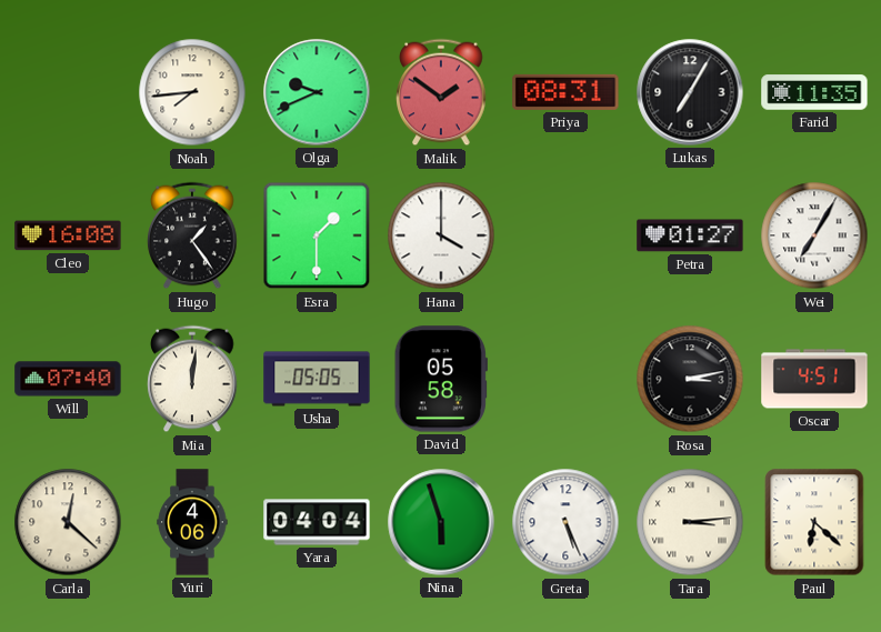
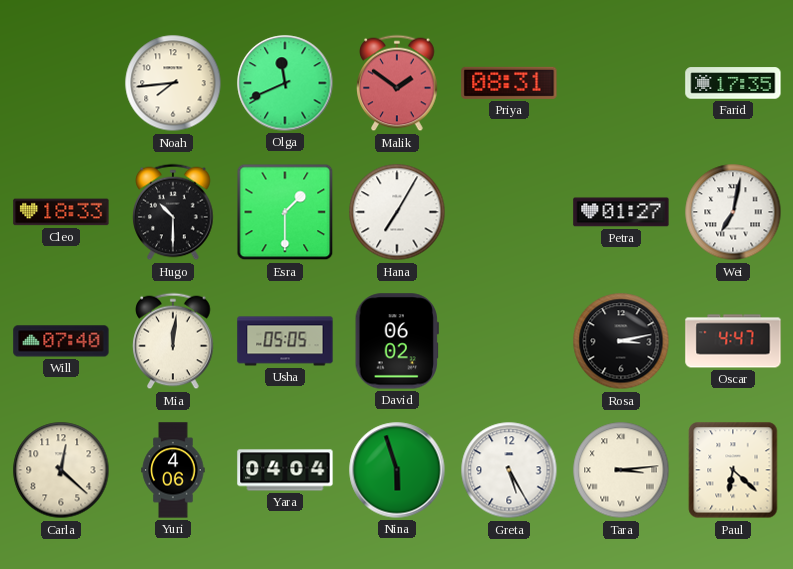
Olga: 9:41 -> 11:41
Lukas: 7:05 -> none
Farid: 11:35 -> 17:35
Cleo: 16:08 -> 18:33
Hugo: 1:24 -> 10:30
Hana: 4:00 -> 7:05
Wei: 7:05 -> 7:02
David: 05:58 -> 06:02
Oscar: 4:51 -> 4:47
Greta: 5:26 -> 5:25
